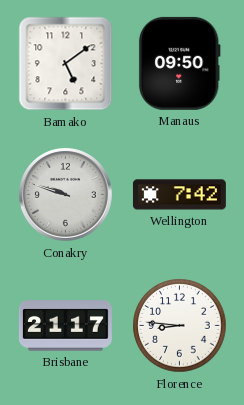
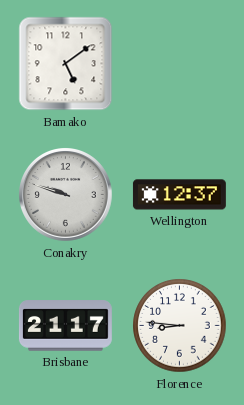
Manaus: 09:50 -> none
Wellington: 7:42 -> 12:37
